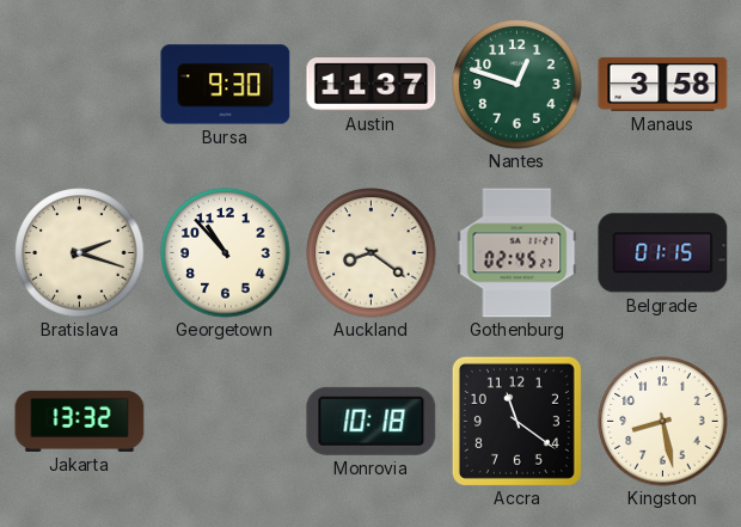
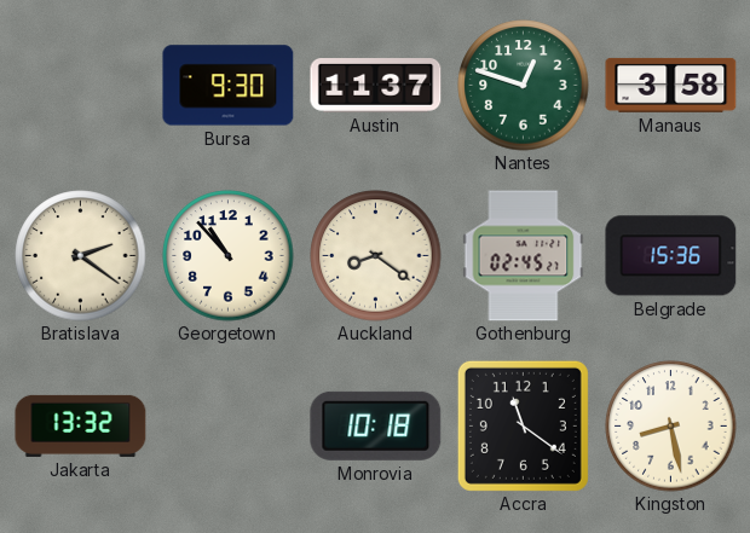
Bratislava: 2:18 -> 2:21
Belgrade: 01:15 -> 15:36
